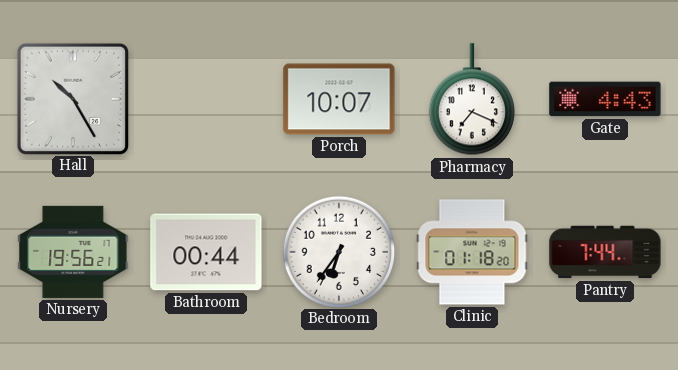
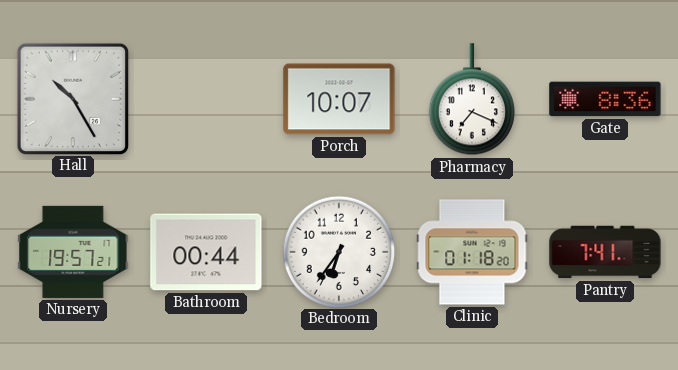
Gate: 4:43 -> 8:36
Nursery: 19:56 -> 19:57
Pantry: 7:44 -> 7:41
